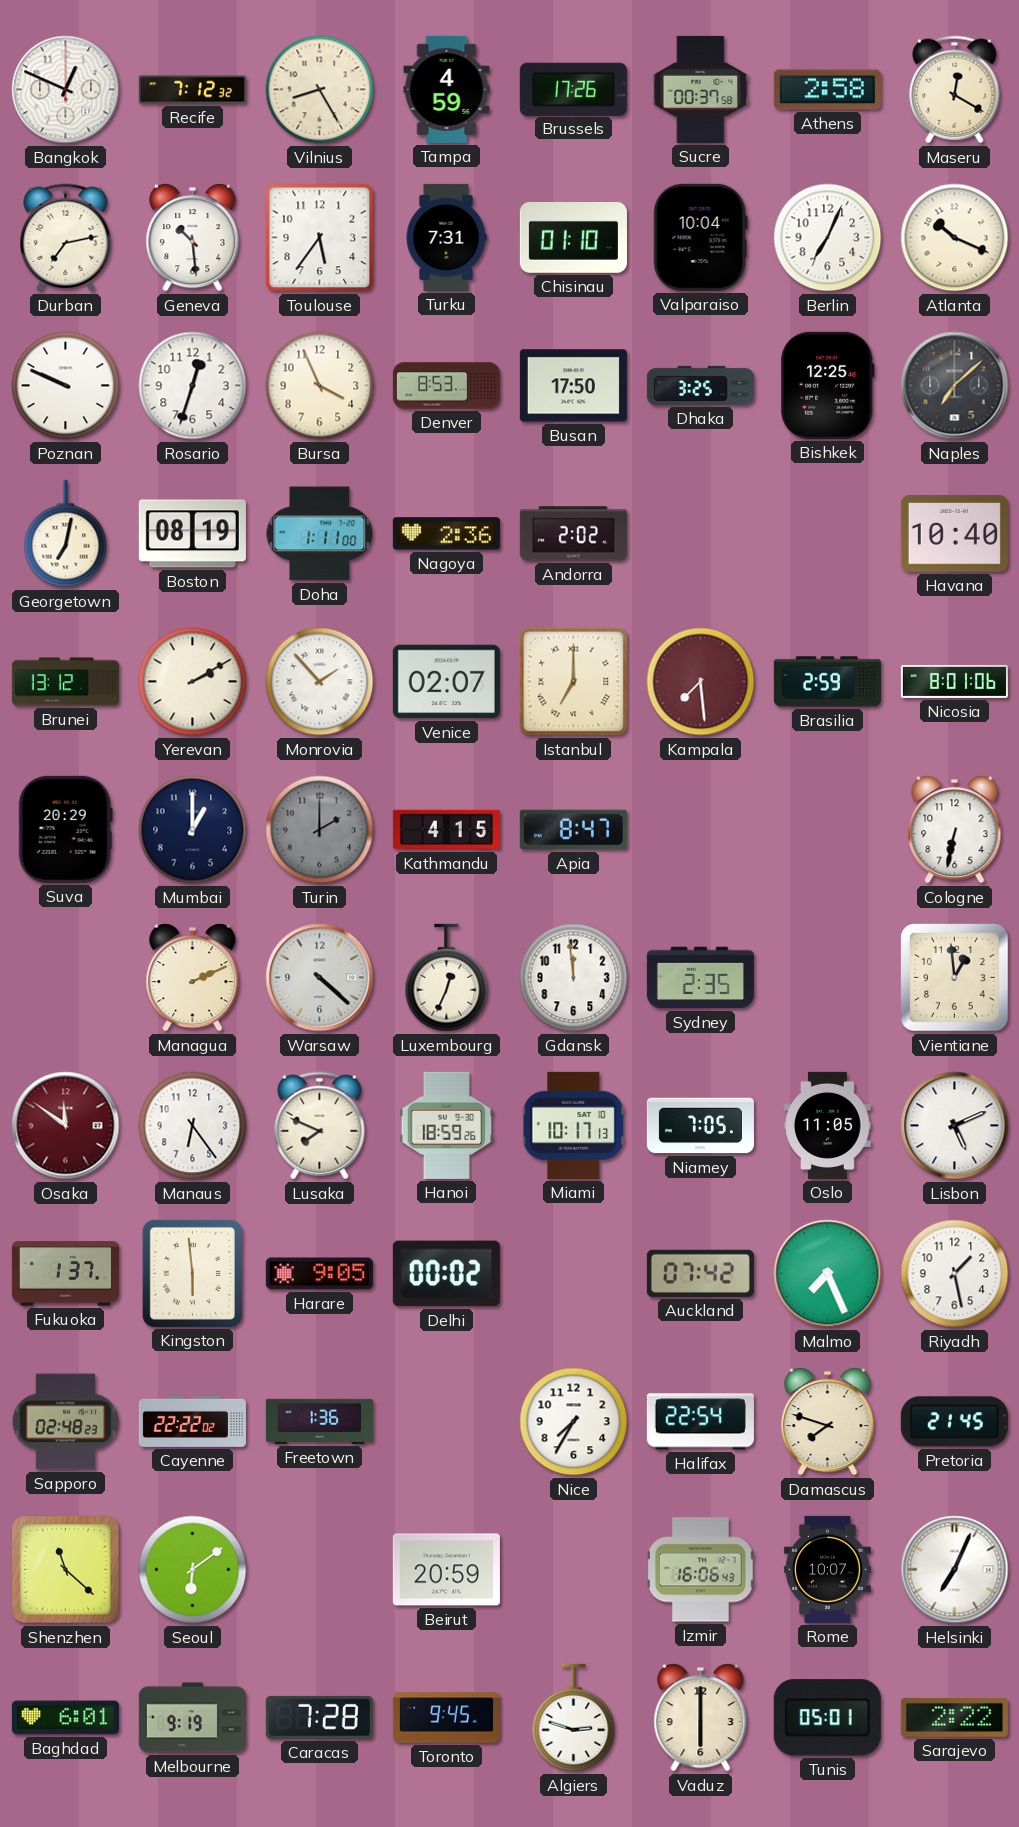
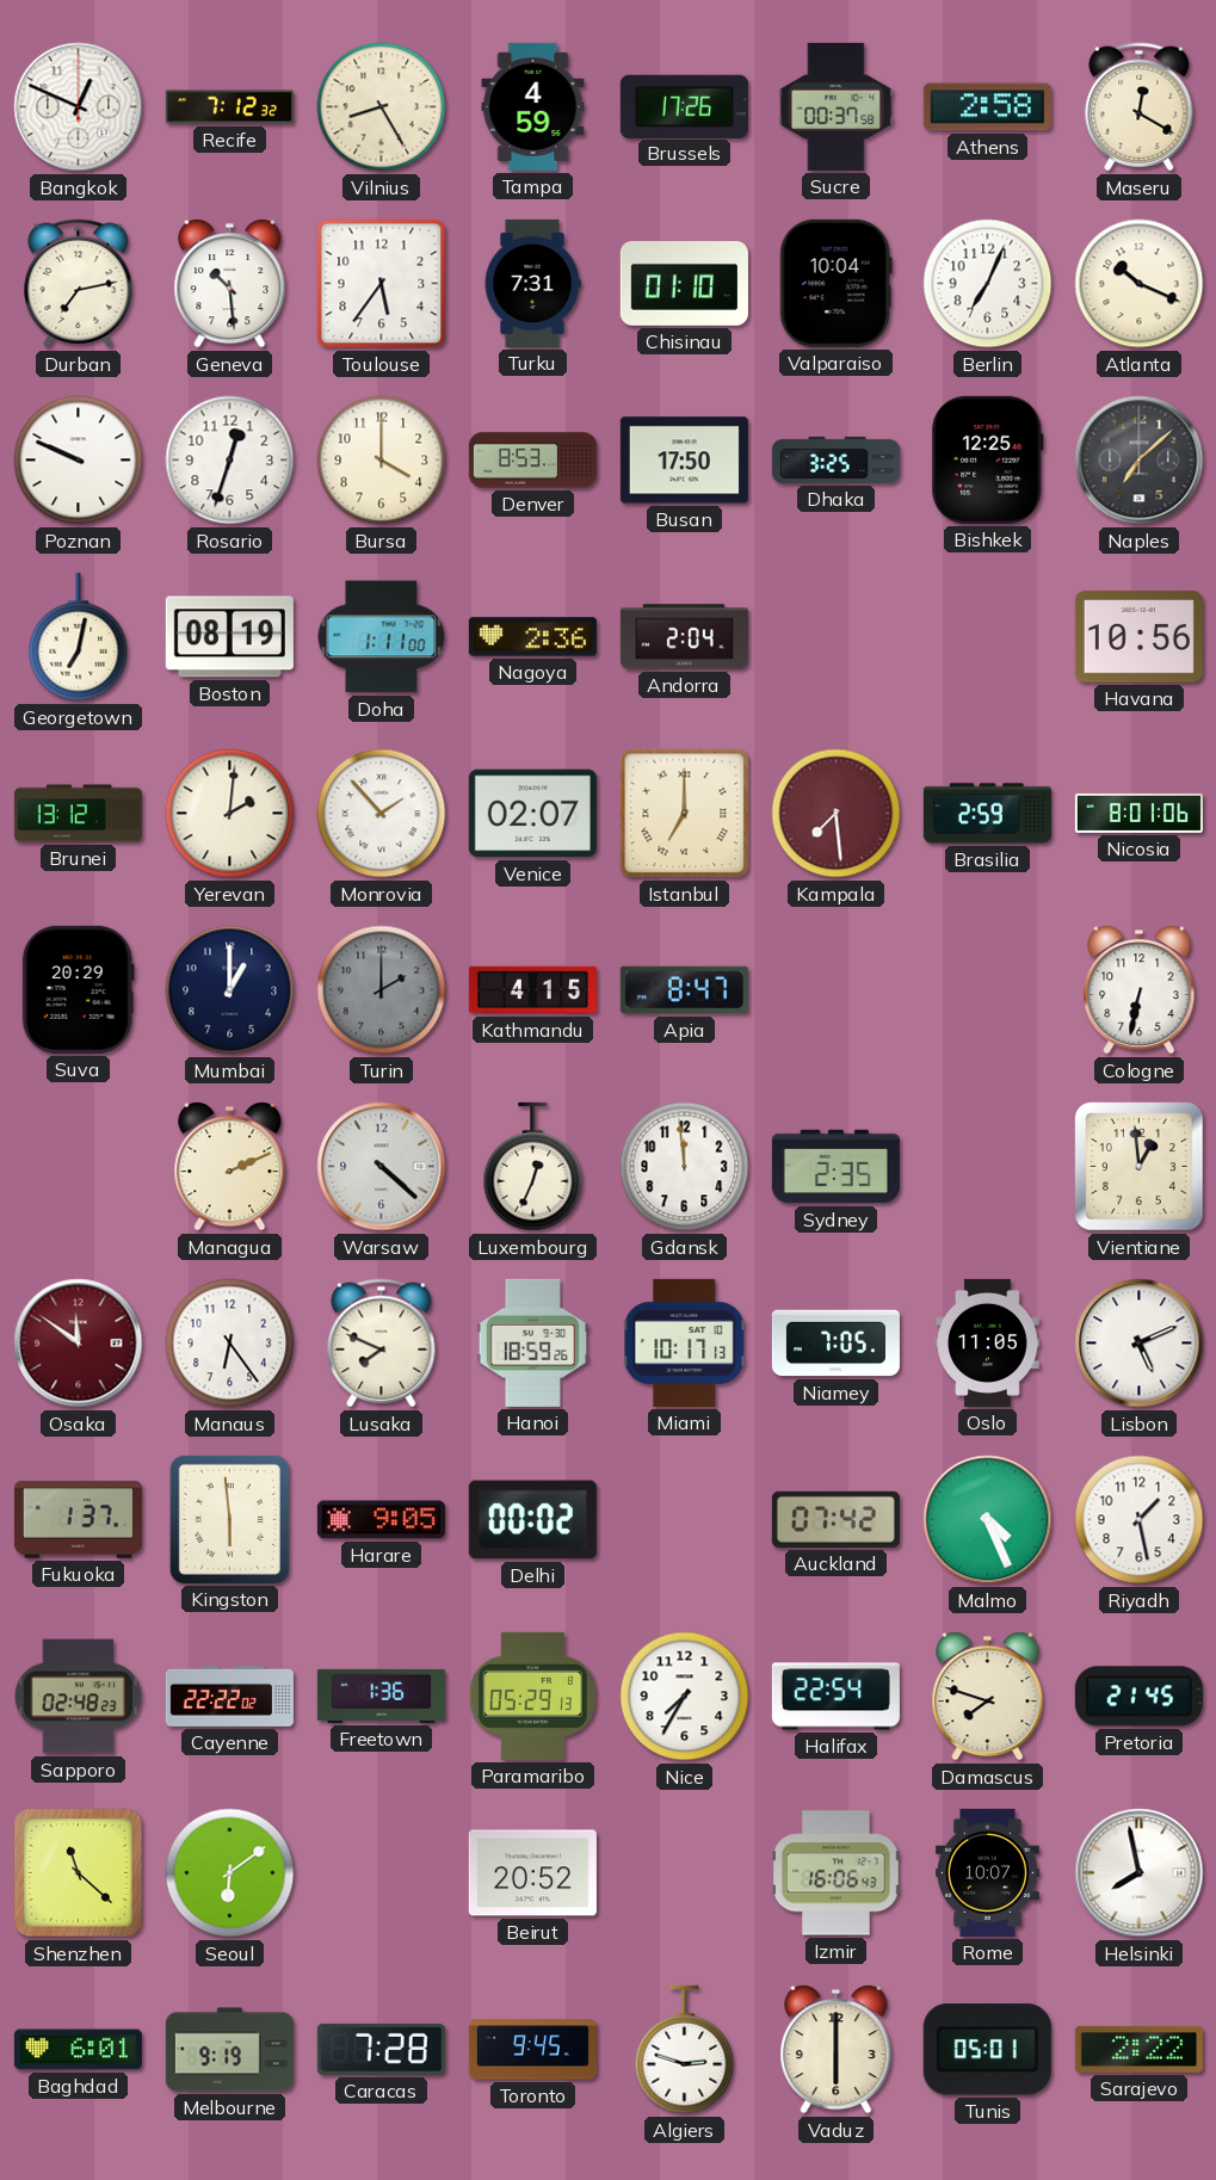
Bursa: 3:56 -> 4:00
Andorra: 2:02 -> 2:04
Havana: 10:40 -> 10:56
Yerevan: 2:10 -> 2:01
Malmo: 7:26 -> 4:26
Paramaribo: none -> 05:29
Beirut: 20:59 -> 20:52
Helsinki: 7:04 -> 7:58
